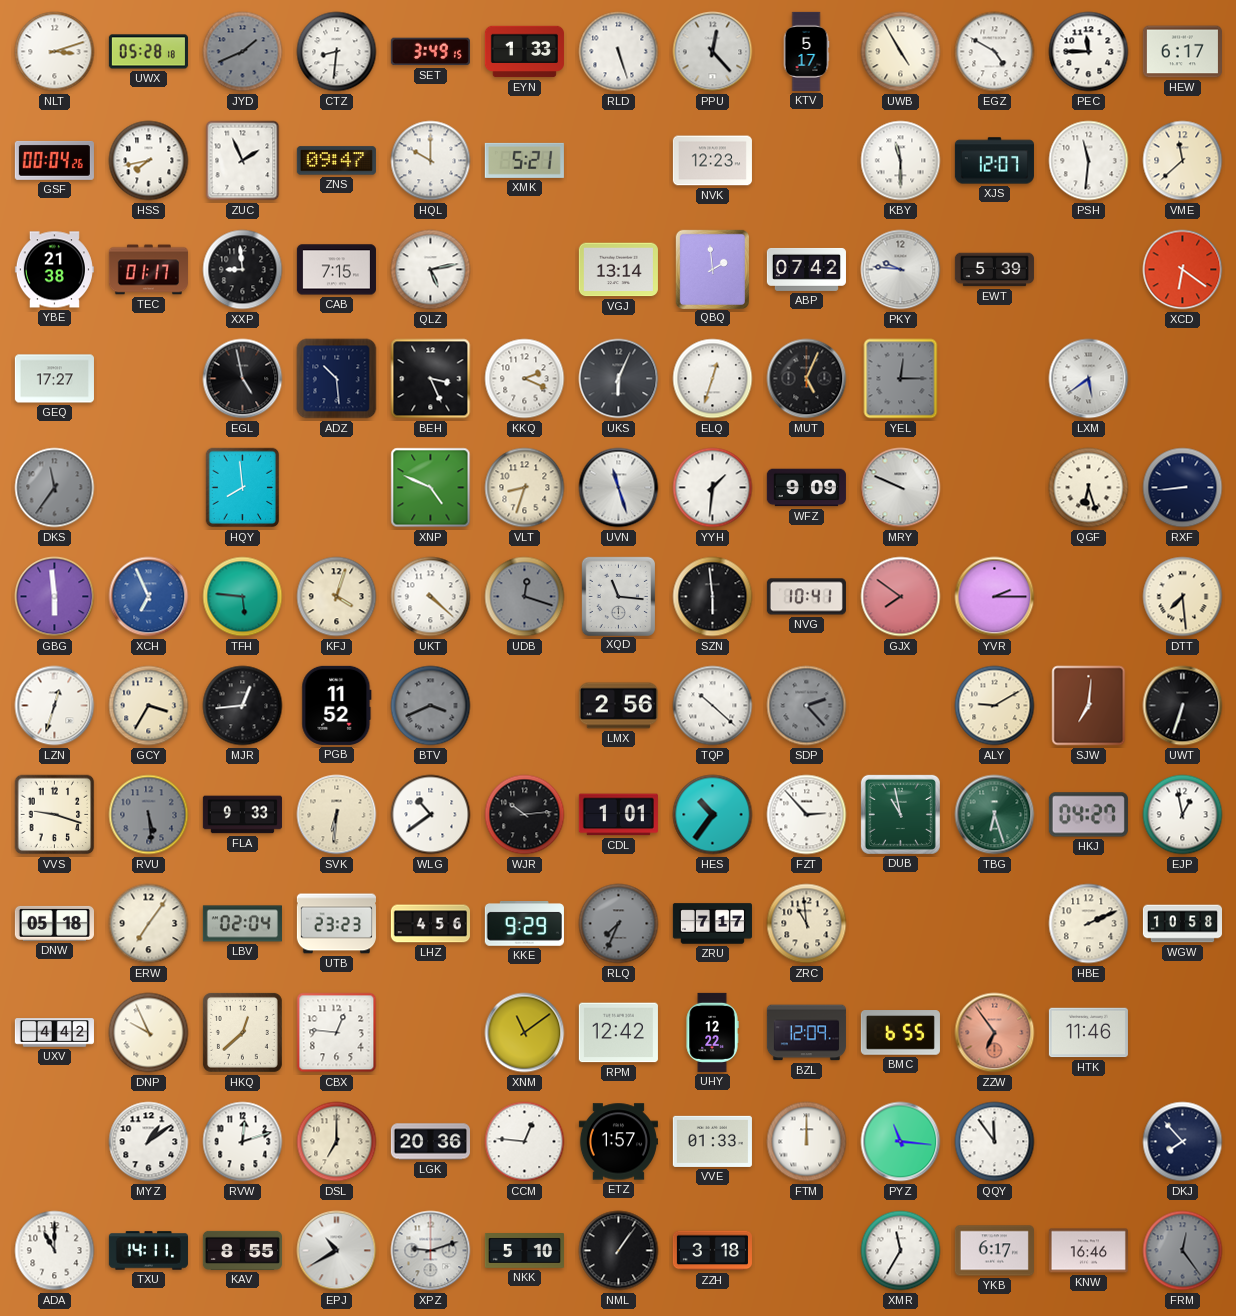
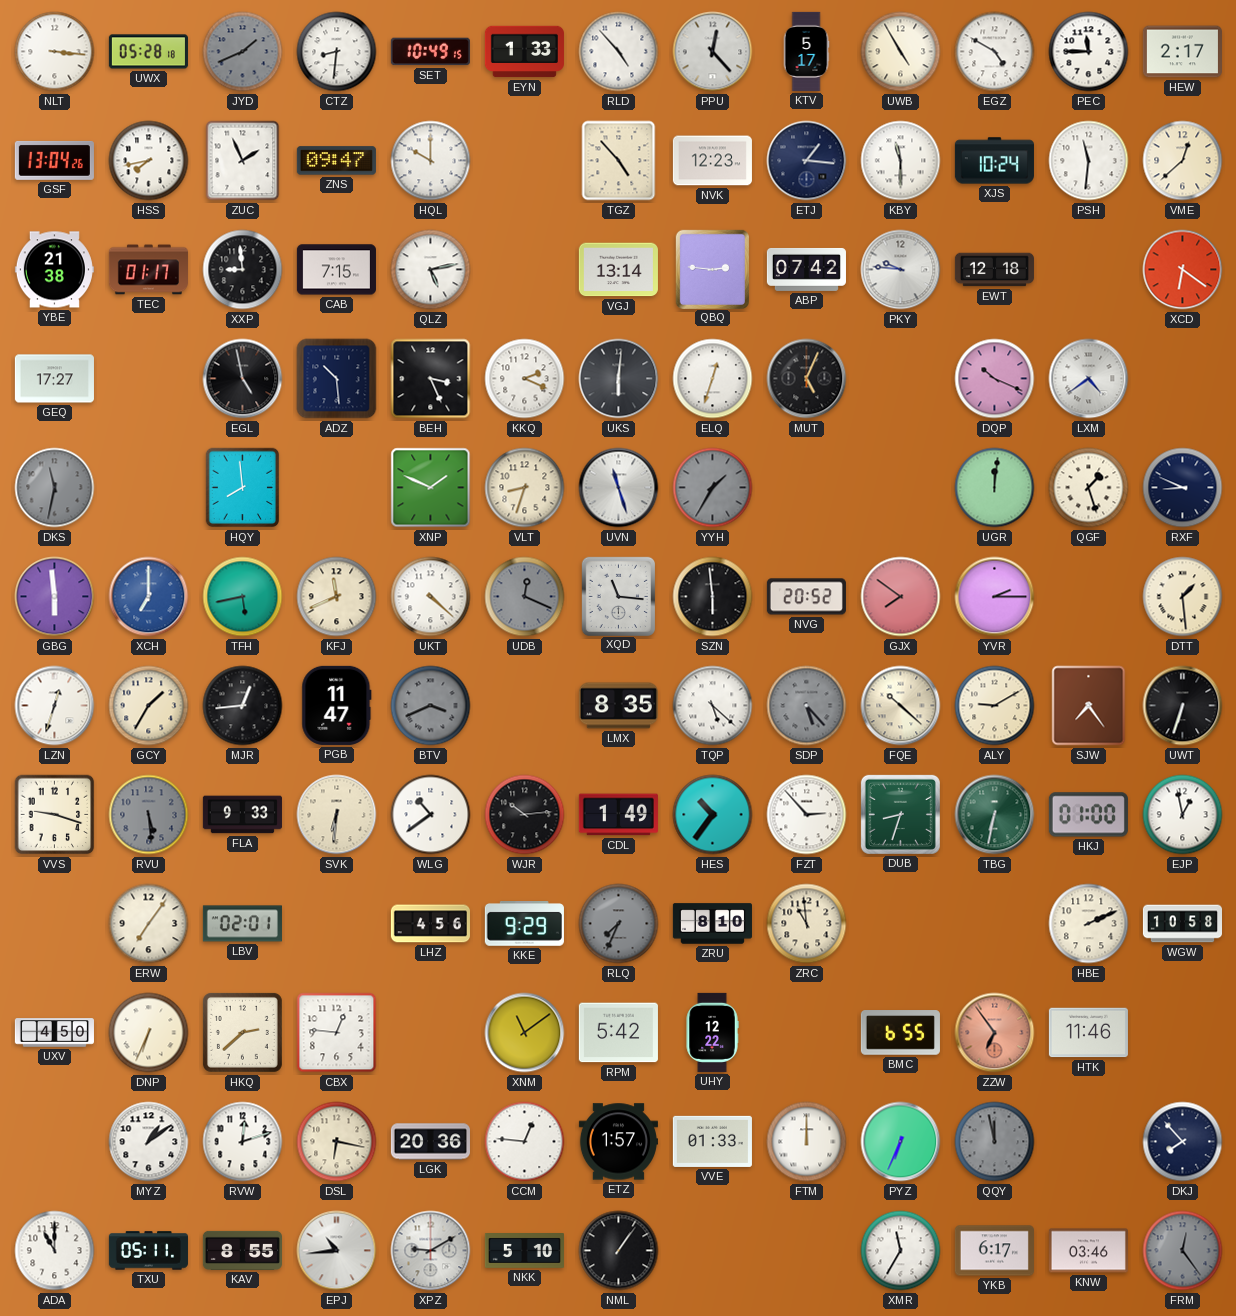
NLT: 3:12 -> 3:16
SET: 3:49 -> 10:49
RLD: 5:27 -> 4:53
HEW: 6:17 -> 2:17
GSF: 00:04 -> 13:04
XMK: 5:21 -> none
TGZ: none -> 4:53
ETJ: none -> 1:16
XJS: 12:07 -> 10:24
VME: 11:38 -> 12:38
QBQ: 1:59 -> 2:46
EWT: 5:39 -> 12:18
UKS: 6:04 -> 6:01
YEL: 12:15 -> none
DQP: none -> 10:19
LXM: 5:39 -> 4:39
DKS: 11:36 -> 11:32
XNP: 4:49 -> 1:49
YYH: 1:31 -> 1:35
YYH dial: white -> grey
WFZ: 9:09 -> none
MRY: 9:49 -> none
UGR: none -> 12:01
QGF: 6:27 -> 1:27
RXF: 8:44 -> 8:49
XCH: 6:56 -> 7:00
TFH: 5:46 -> 5:43
KFJ: 4:03 -> 11:41
UDB: 12:18 -> 12:19
NVG: 10:41 -> 20:52
DTT: 7:29 -> 1:29
GCY: 3:35 -> 1:35
PGB: 11:52 -> 11:47
LMX: 2:56 -> 8:35
TQP: 10:22 -> 5:22
SDP: 2:23 -> 5:23
FQE: none -> 10:22
SJW: 7:01 -> 7:24
CDL: 1:01 -> 1:49
DUB: 10:58 -> 8:33
TBG: 6:27 -> 6:32
HKJ: 04:27 -> 01:00
DNW: 05:18 -> none
LBV: 02:04 -> 02:01
UTB: 23:23 -> none
ZRU: 7:17 -> 8:10
UXV: 4:42 -> 4:50
DNP: 9:56 -> 6:34
HKQ: 12:38 -> 2:38
RPM: 12:42 -> 5:42
BZL: 12:09 -> none
DSL: 7:00 -> 6:17
PYZ: 11:16 -> 6:34
QQY: 11:54 -> 11:58
QQY dial: white -> grey
TXU: 14:11 -> 05:11
EPJ: 10:40 -> 10:44
XPZ: 9:12 -> 9:10
ZZH: 3:18 -> none
KNW: 16:46 -> 03:46
